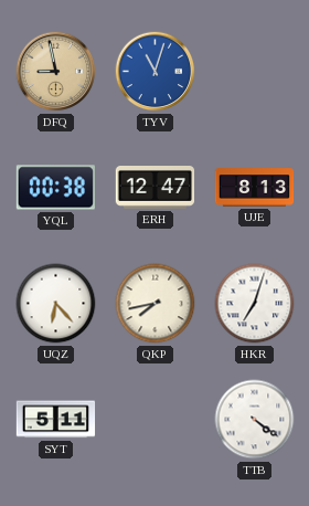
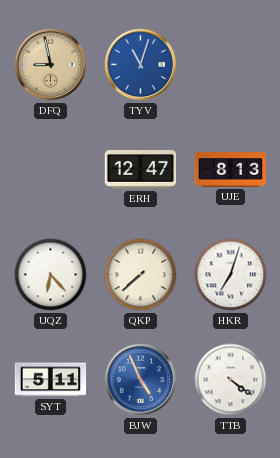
YQL: 00:38 -> none
QKP: 7:43 -> 7:38
BJW: none -> 4:56
